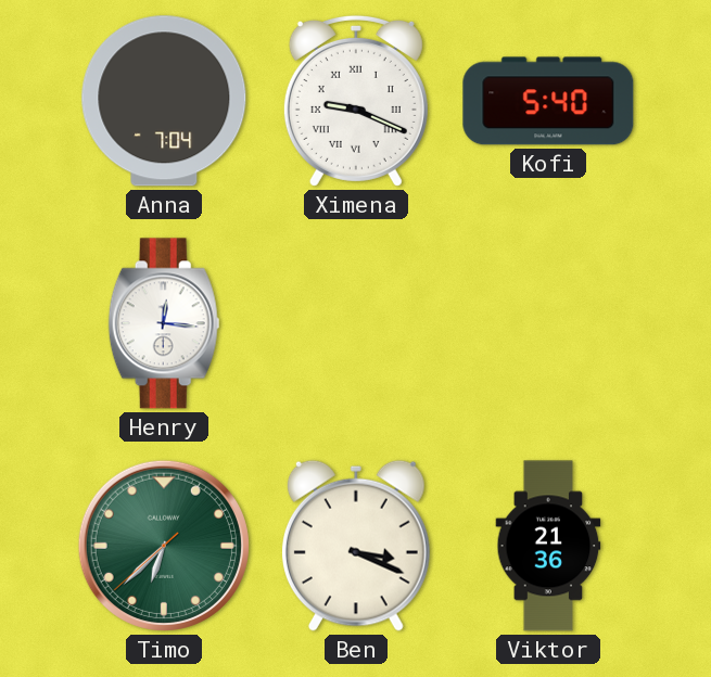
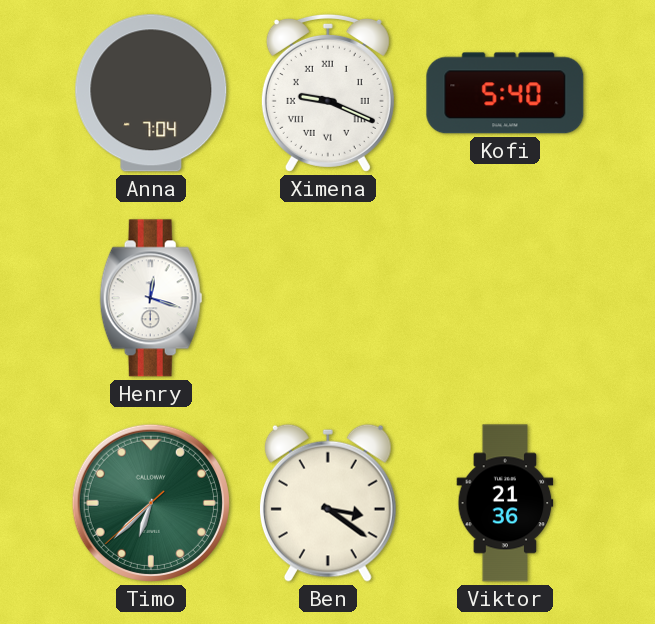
Henry: 12:16 -> 12:18
Ben: 3:19 -> 3:21
